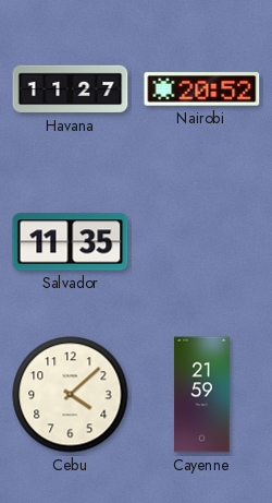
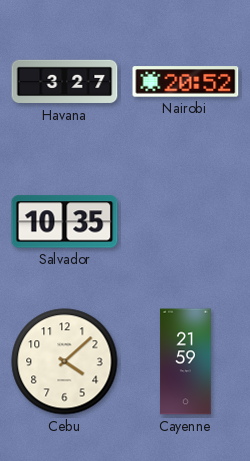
Havana: 11:27 -> 3:27
Salvador: 11:35 -> 10:35
